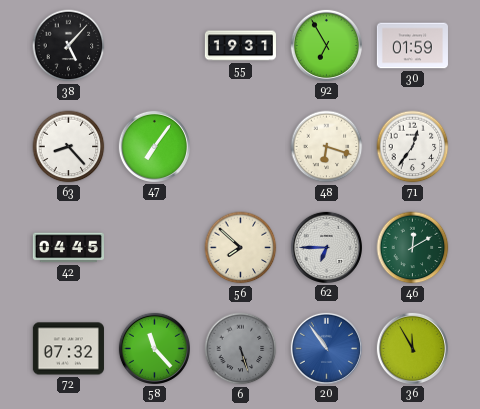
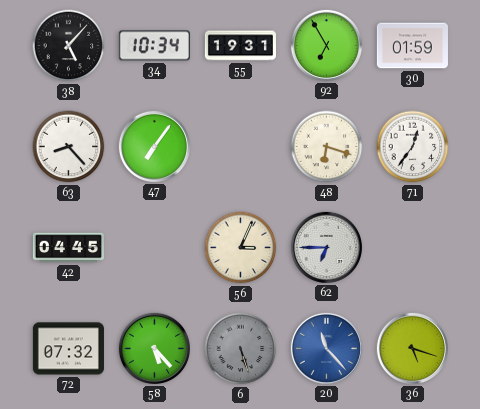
34: none -> 10:34
56: 7:52 -> 3:04
46: 12:10 -> none
58: 11:23 -> 5:23
20: 10:54 -> 11:23
36: 11:55 -> 5:18
